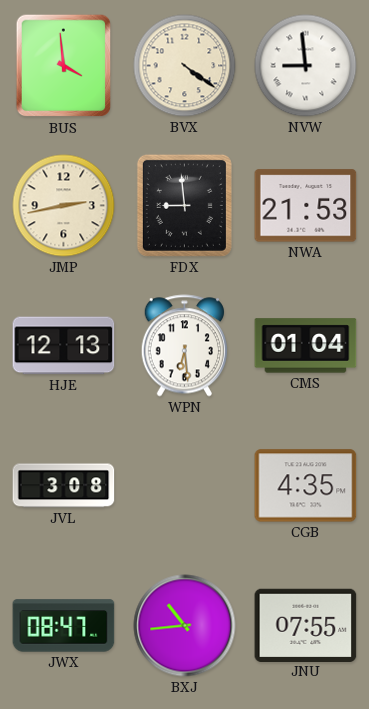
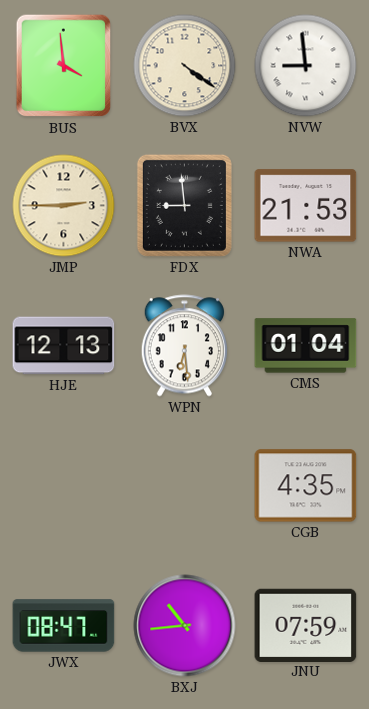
JMP: 2:43 -> 2:45
JVL: 3:08 -> none
JNU: 07:55 -> 07:59
